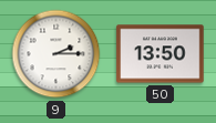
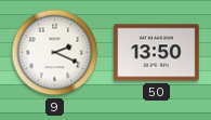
9: 2:15 -> 2:19
